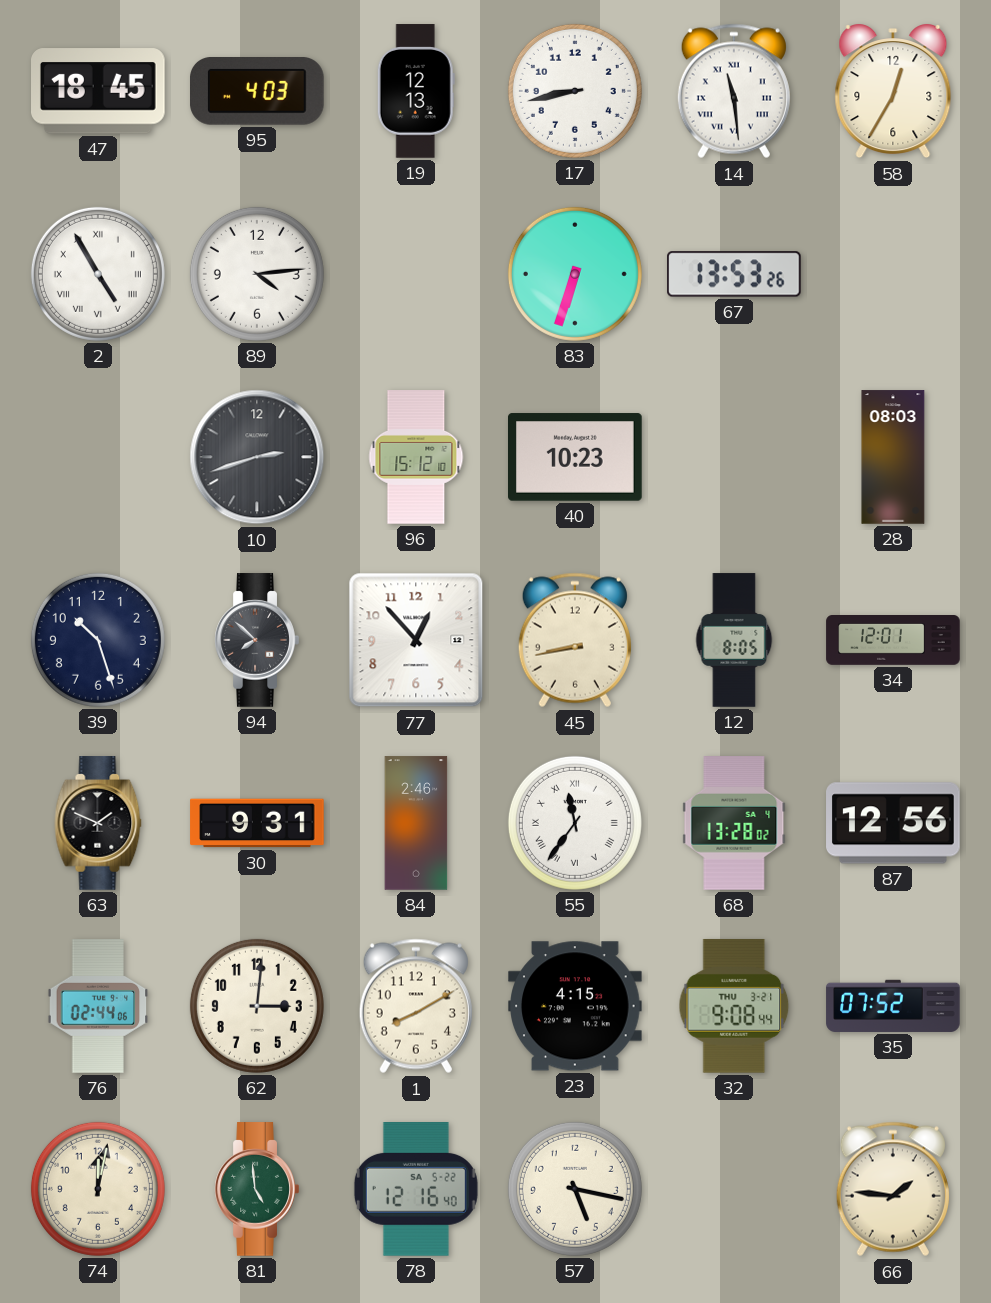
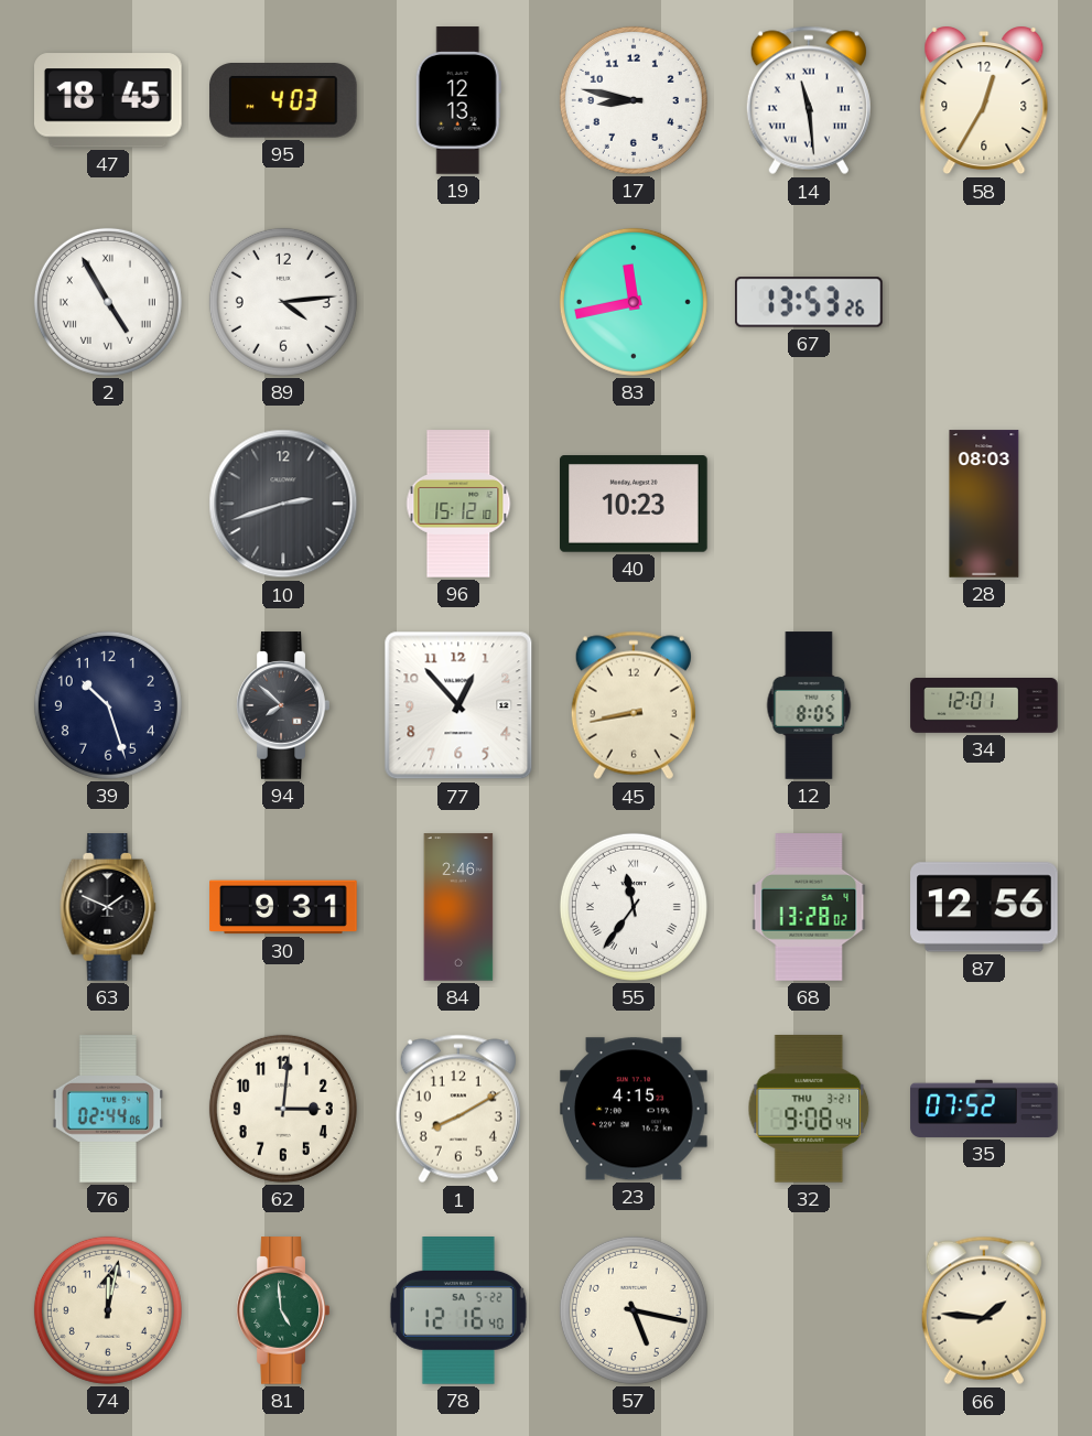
17: 8:43 -> 8:47
83: 6:33 -> 11:43
